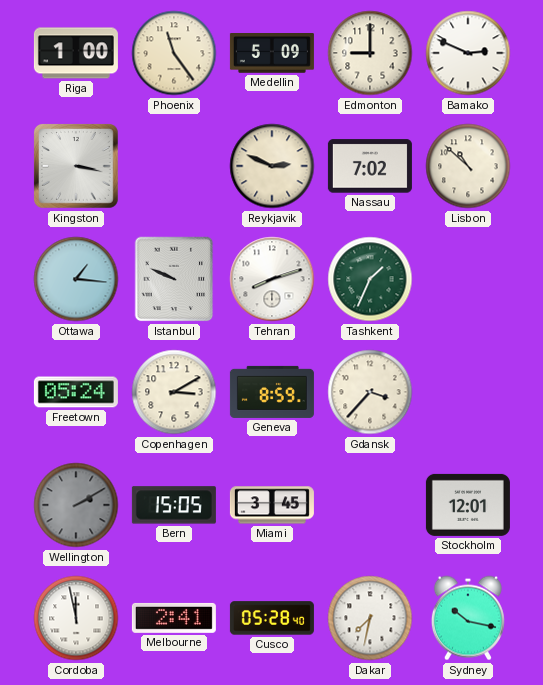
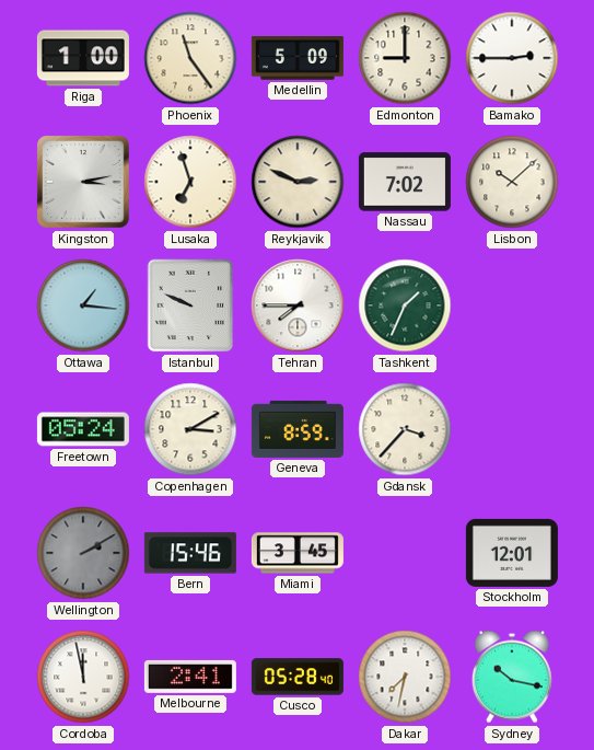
Bamako: 2:49 -> 2:45
Kingston: 3:17 -> 3:13
Lusaka: none -> 6:57
Lisbon: 10:52 -> 10:08
Tehran: 8:12 -> 7:45
Bern: 15:05 -> 15:46
